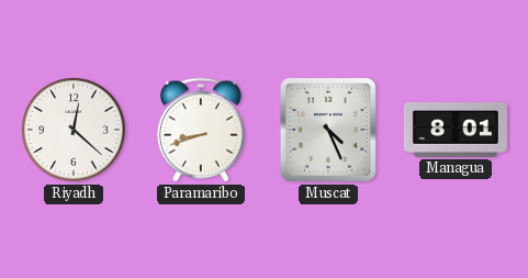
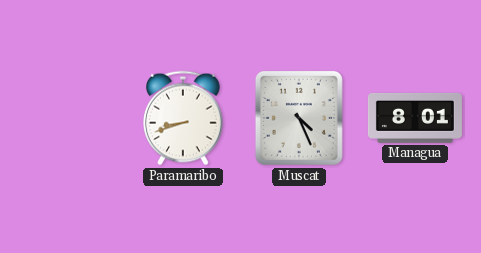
Riyadh: 12:22 -> none
